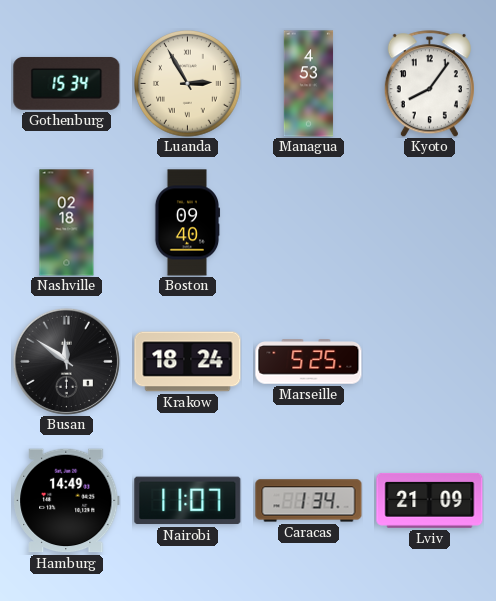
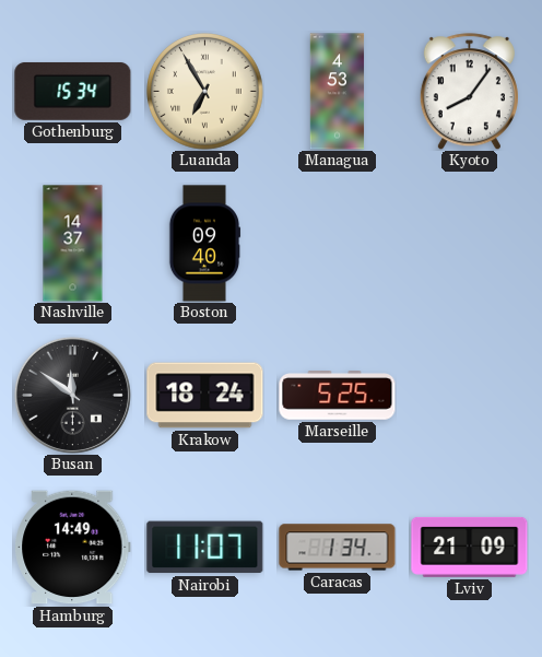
Luanda: 2:55 -> 6:55
Nashville: 02:18 -> 14:37
